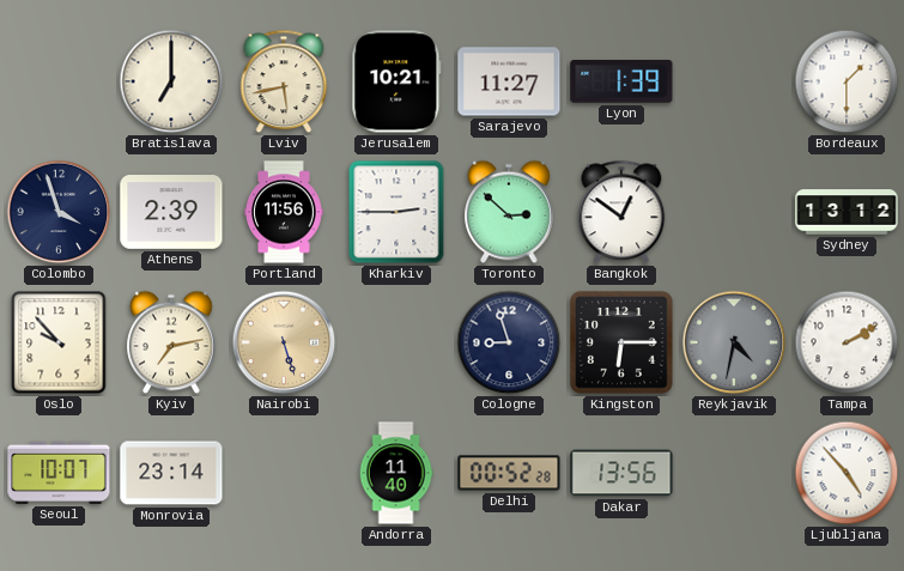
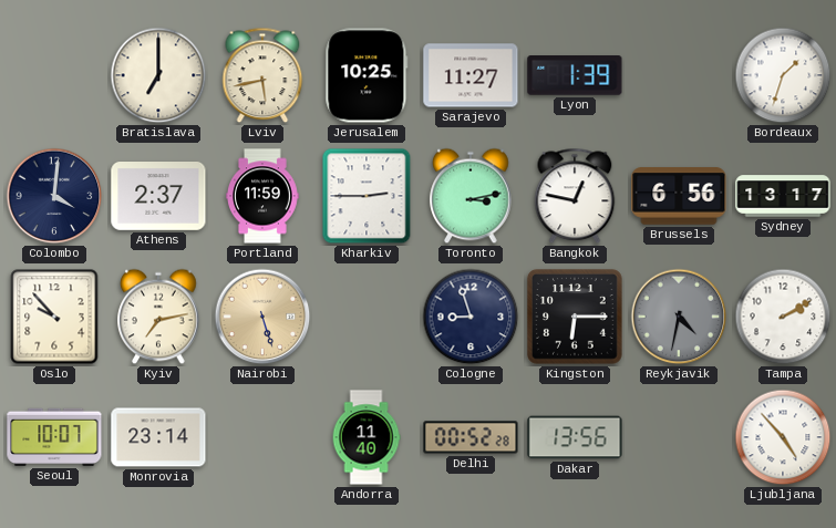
Jerusalem: 10:21 -> 10:25
Bordeaux: 1:30 -> 1:33
Colombo: 3:57 -> 4:01
Athens: 2:39 -> 2:37
Portland: 11:56 -> 11:59
Toronto: 2:52 -> 3:13
Bangkok: 12:51 -> 12:47
Brussels: none -> 6:56
Sydney: 13:12 -> 13:17
